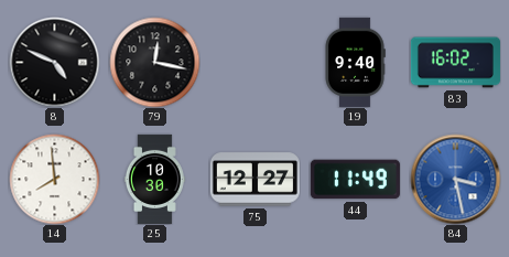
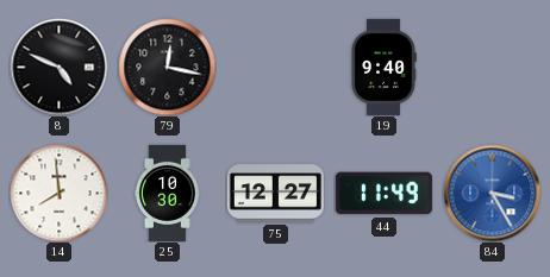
83: 16:02 -> none
84: 3:28 -> 3:25
